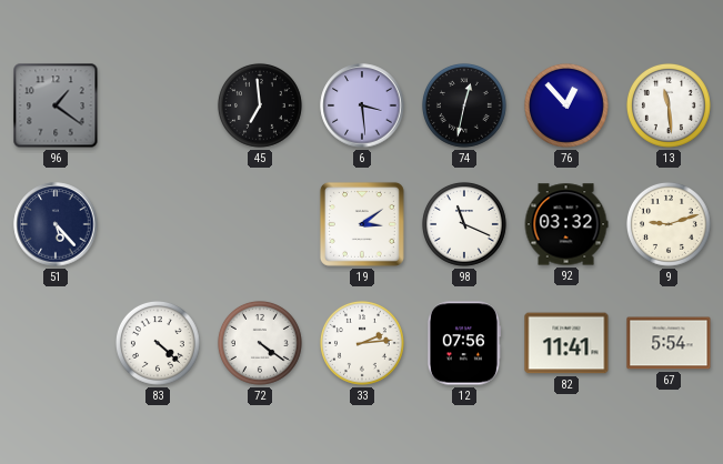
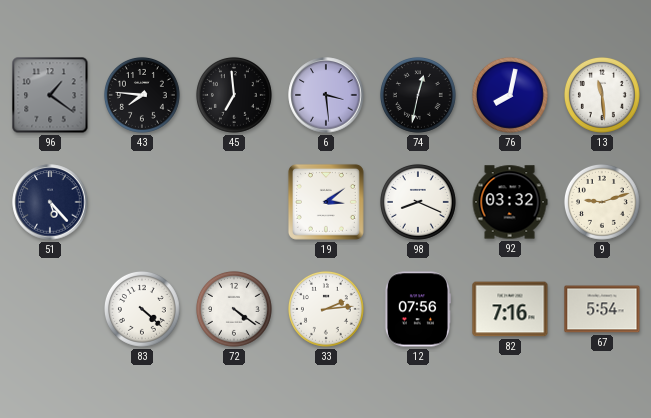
43: none -> 7:46
76: 12:53 -> 8:02
98: 11:19 -> 8:19
82: 11:41 -> 7:16
